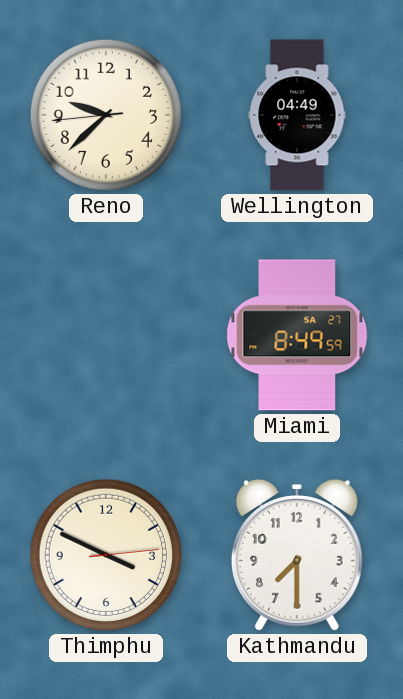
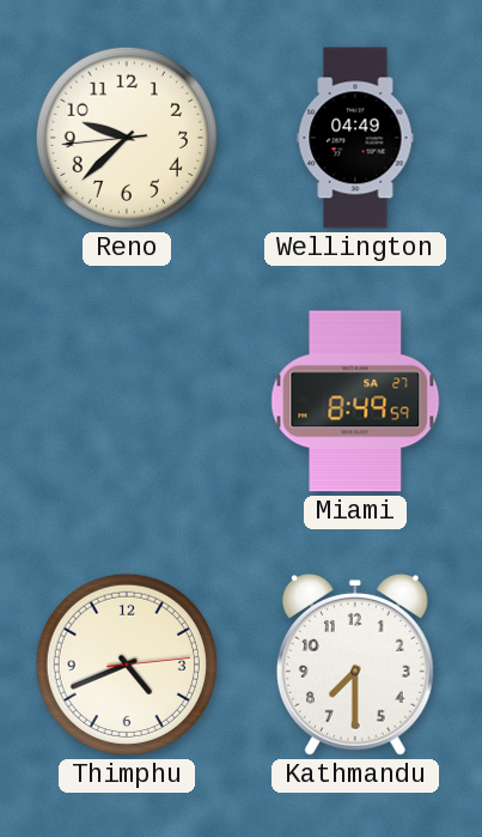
Thimphu: 3:49 -> 4:41
